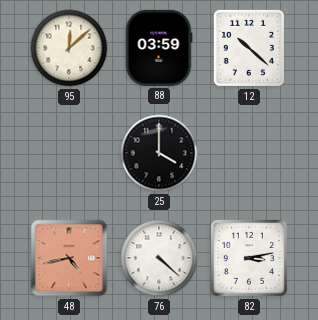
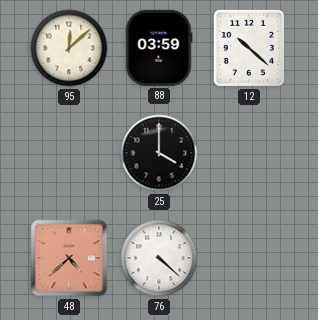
48: 4:43 -> 4:38
82: 3:13 -> none
